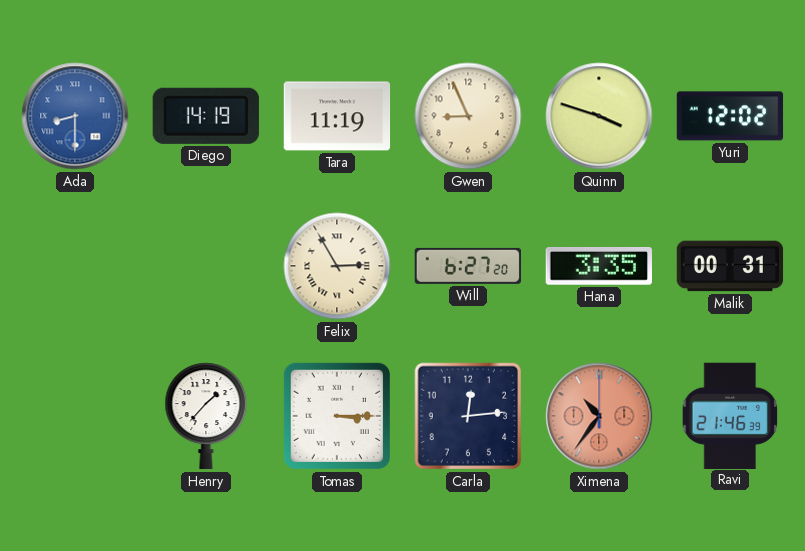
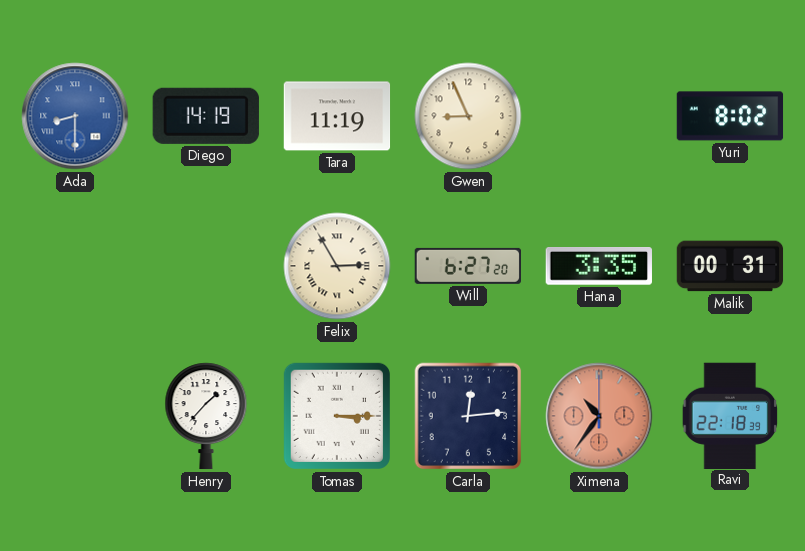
Quinn: 3:48 -> none
Yuri: 12:02 -> 8:02
Ravi: 21:46 -> 22:18
